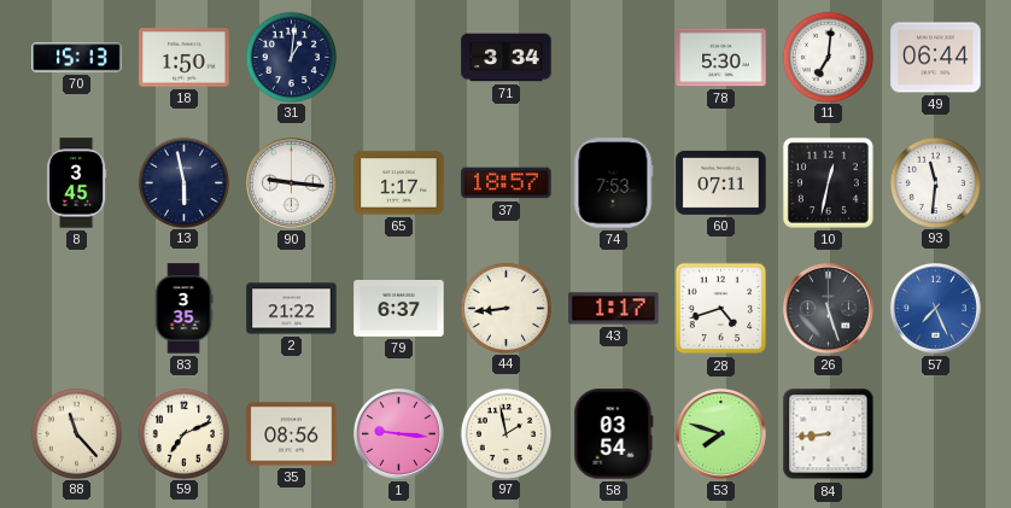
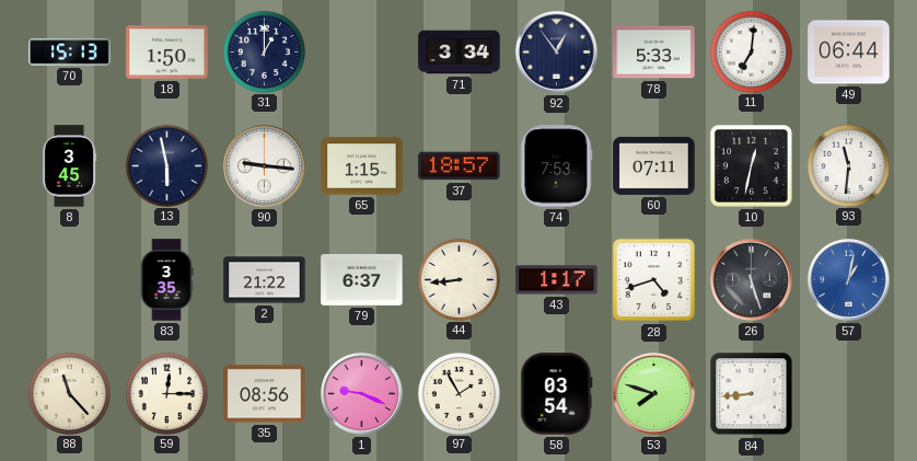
31: 1:01 -> 1:00
92: none -> 12:54
78: 5:30 -> 5:33
65: 1:17 -> 1:15
57: 7:26 -> 1:02
59: 7:11 -> 12:15
1: 9:16 -> 9:19
97: 1:58 -> 1:55
